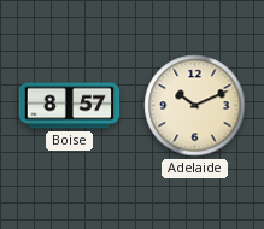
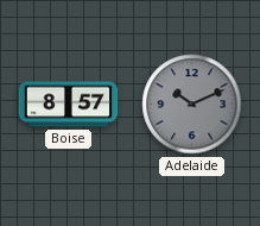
Adelaide dial: cream -> grey
